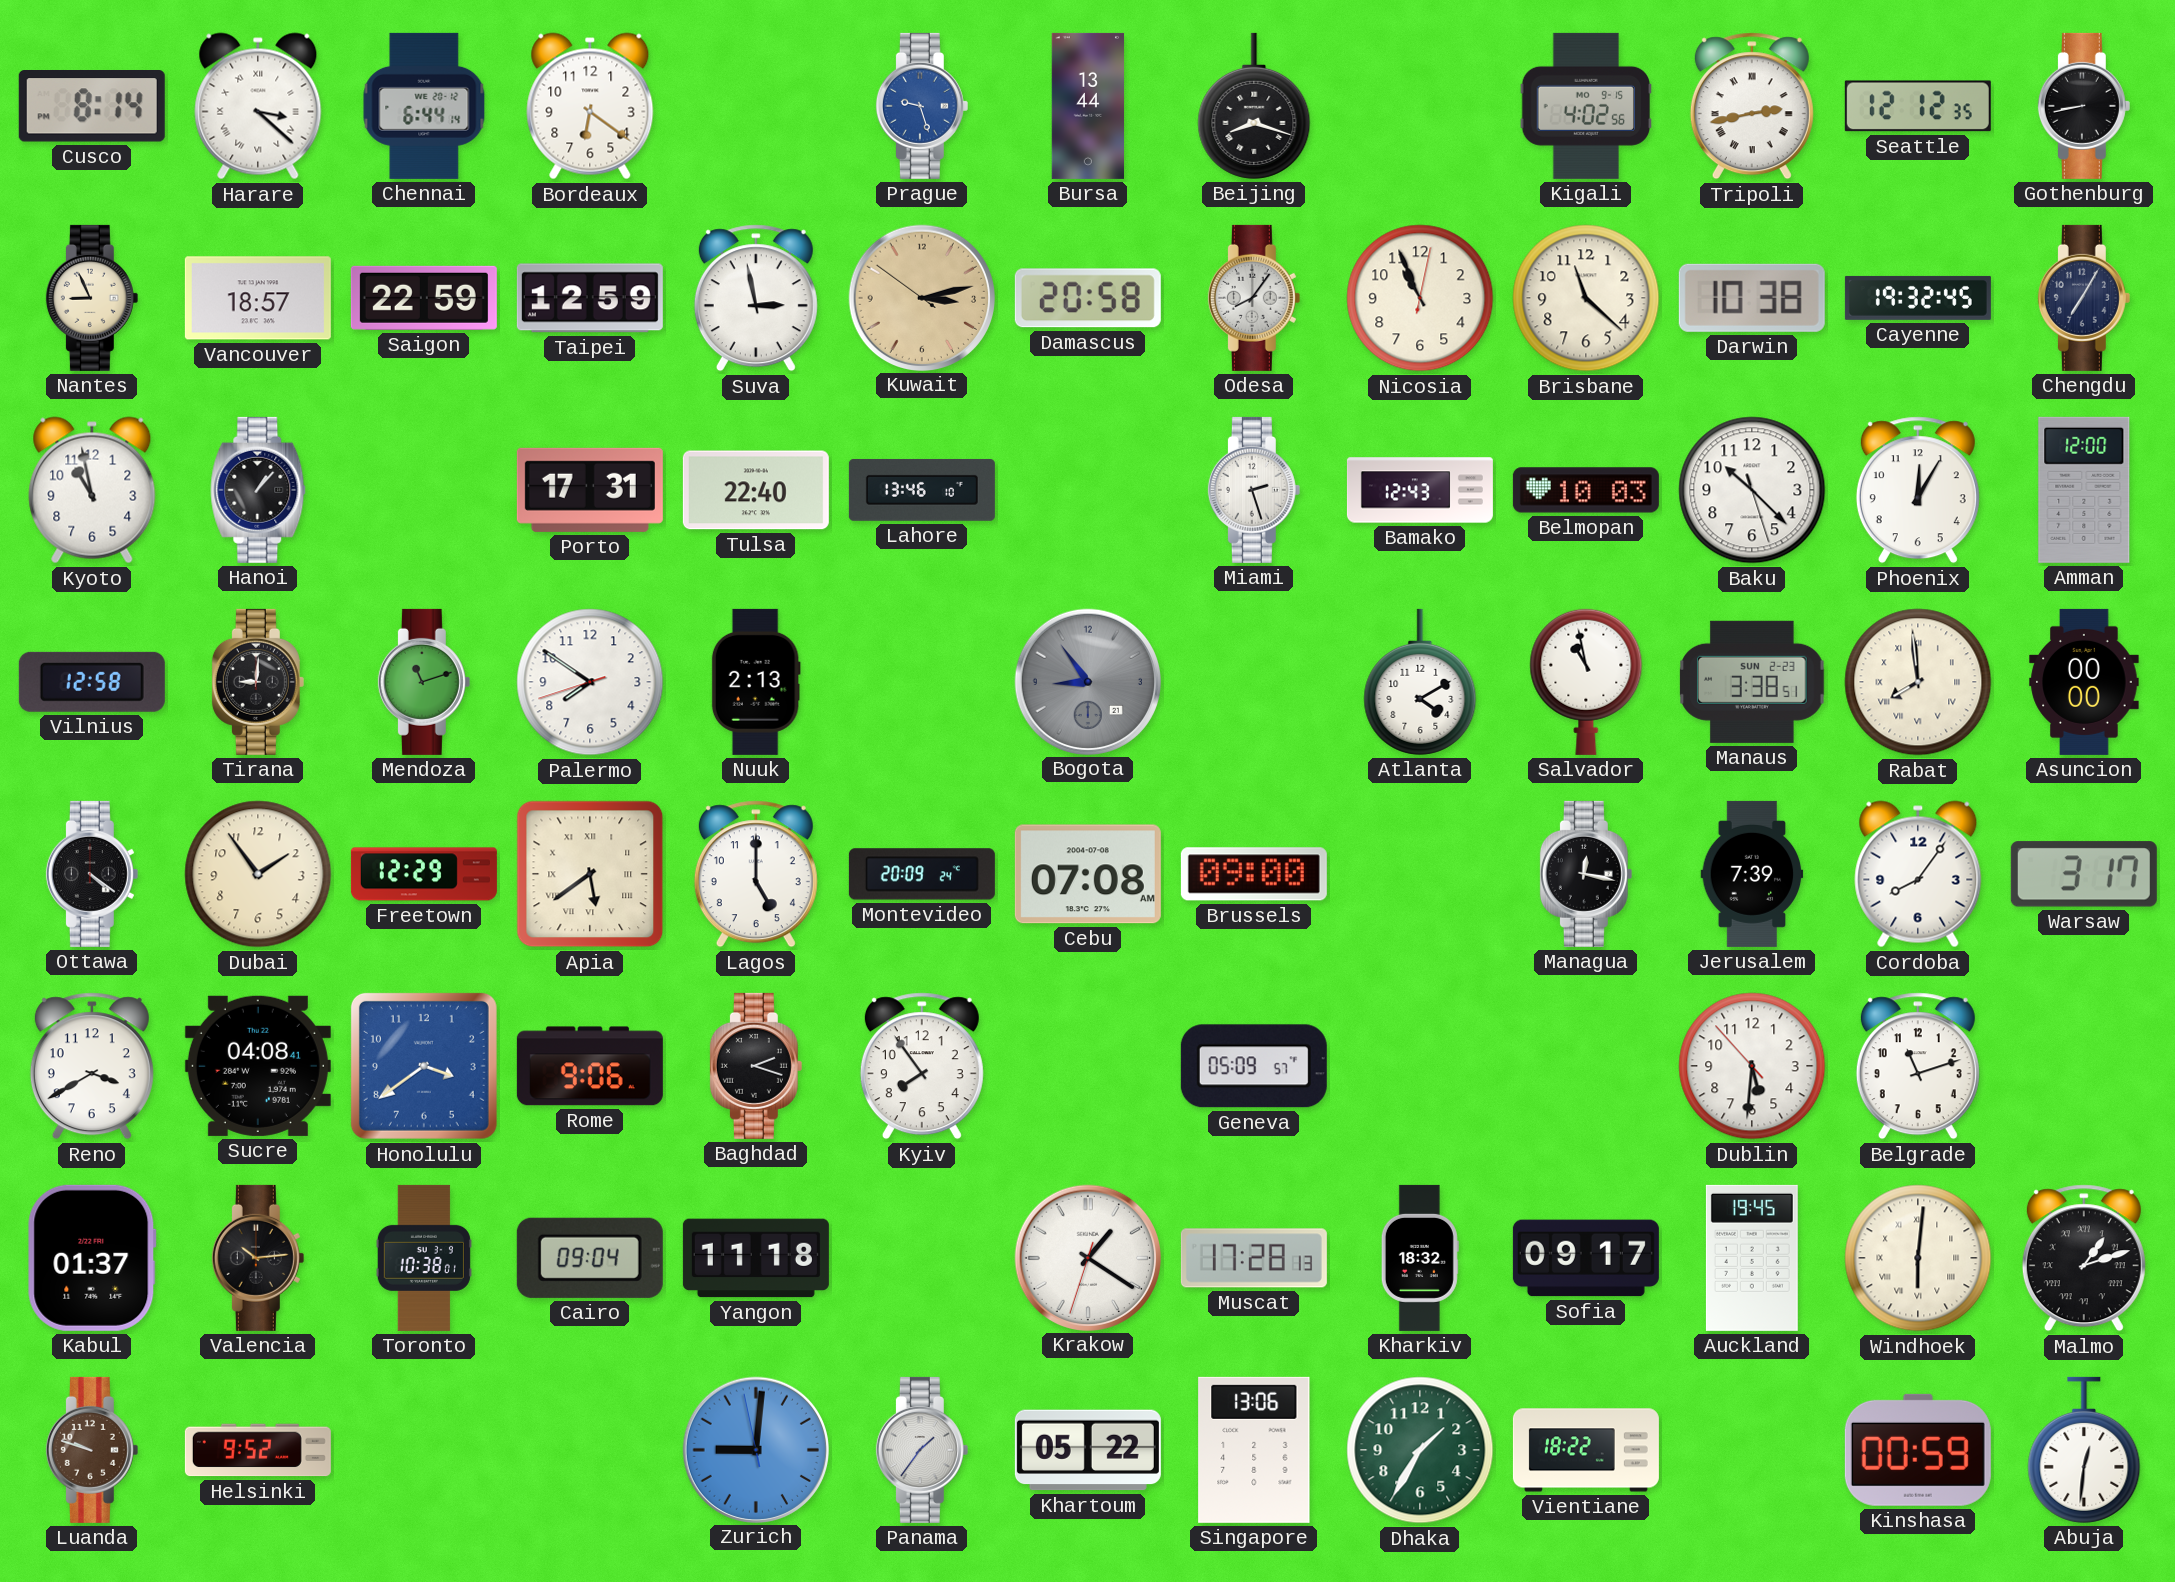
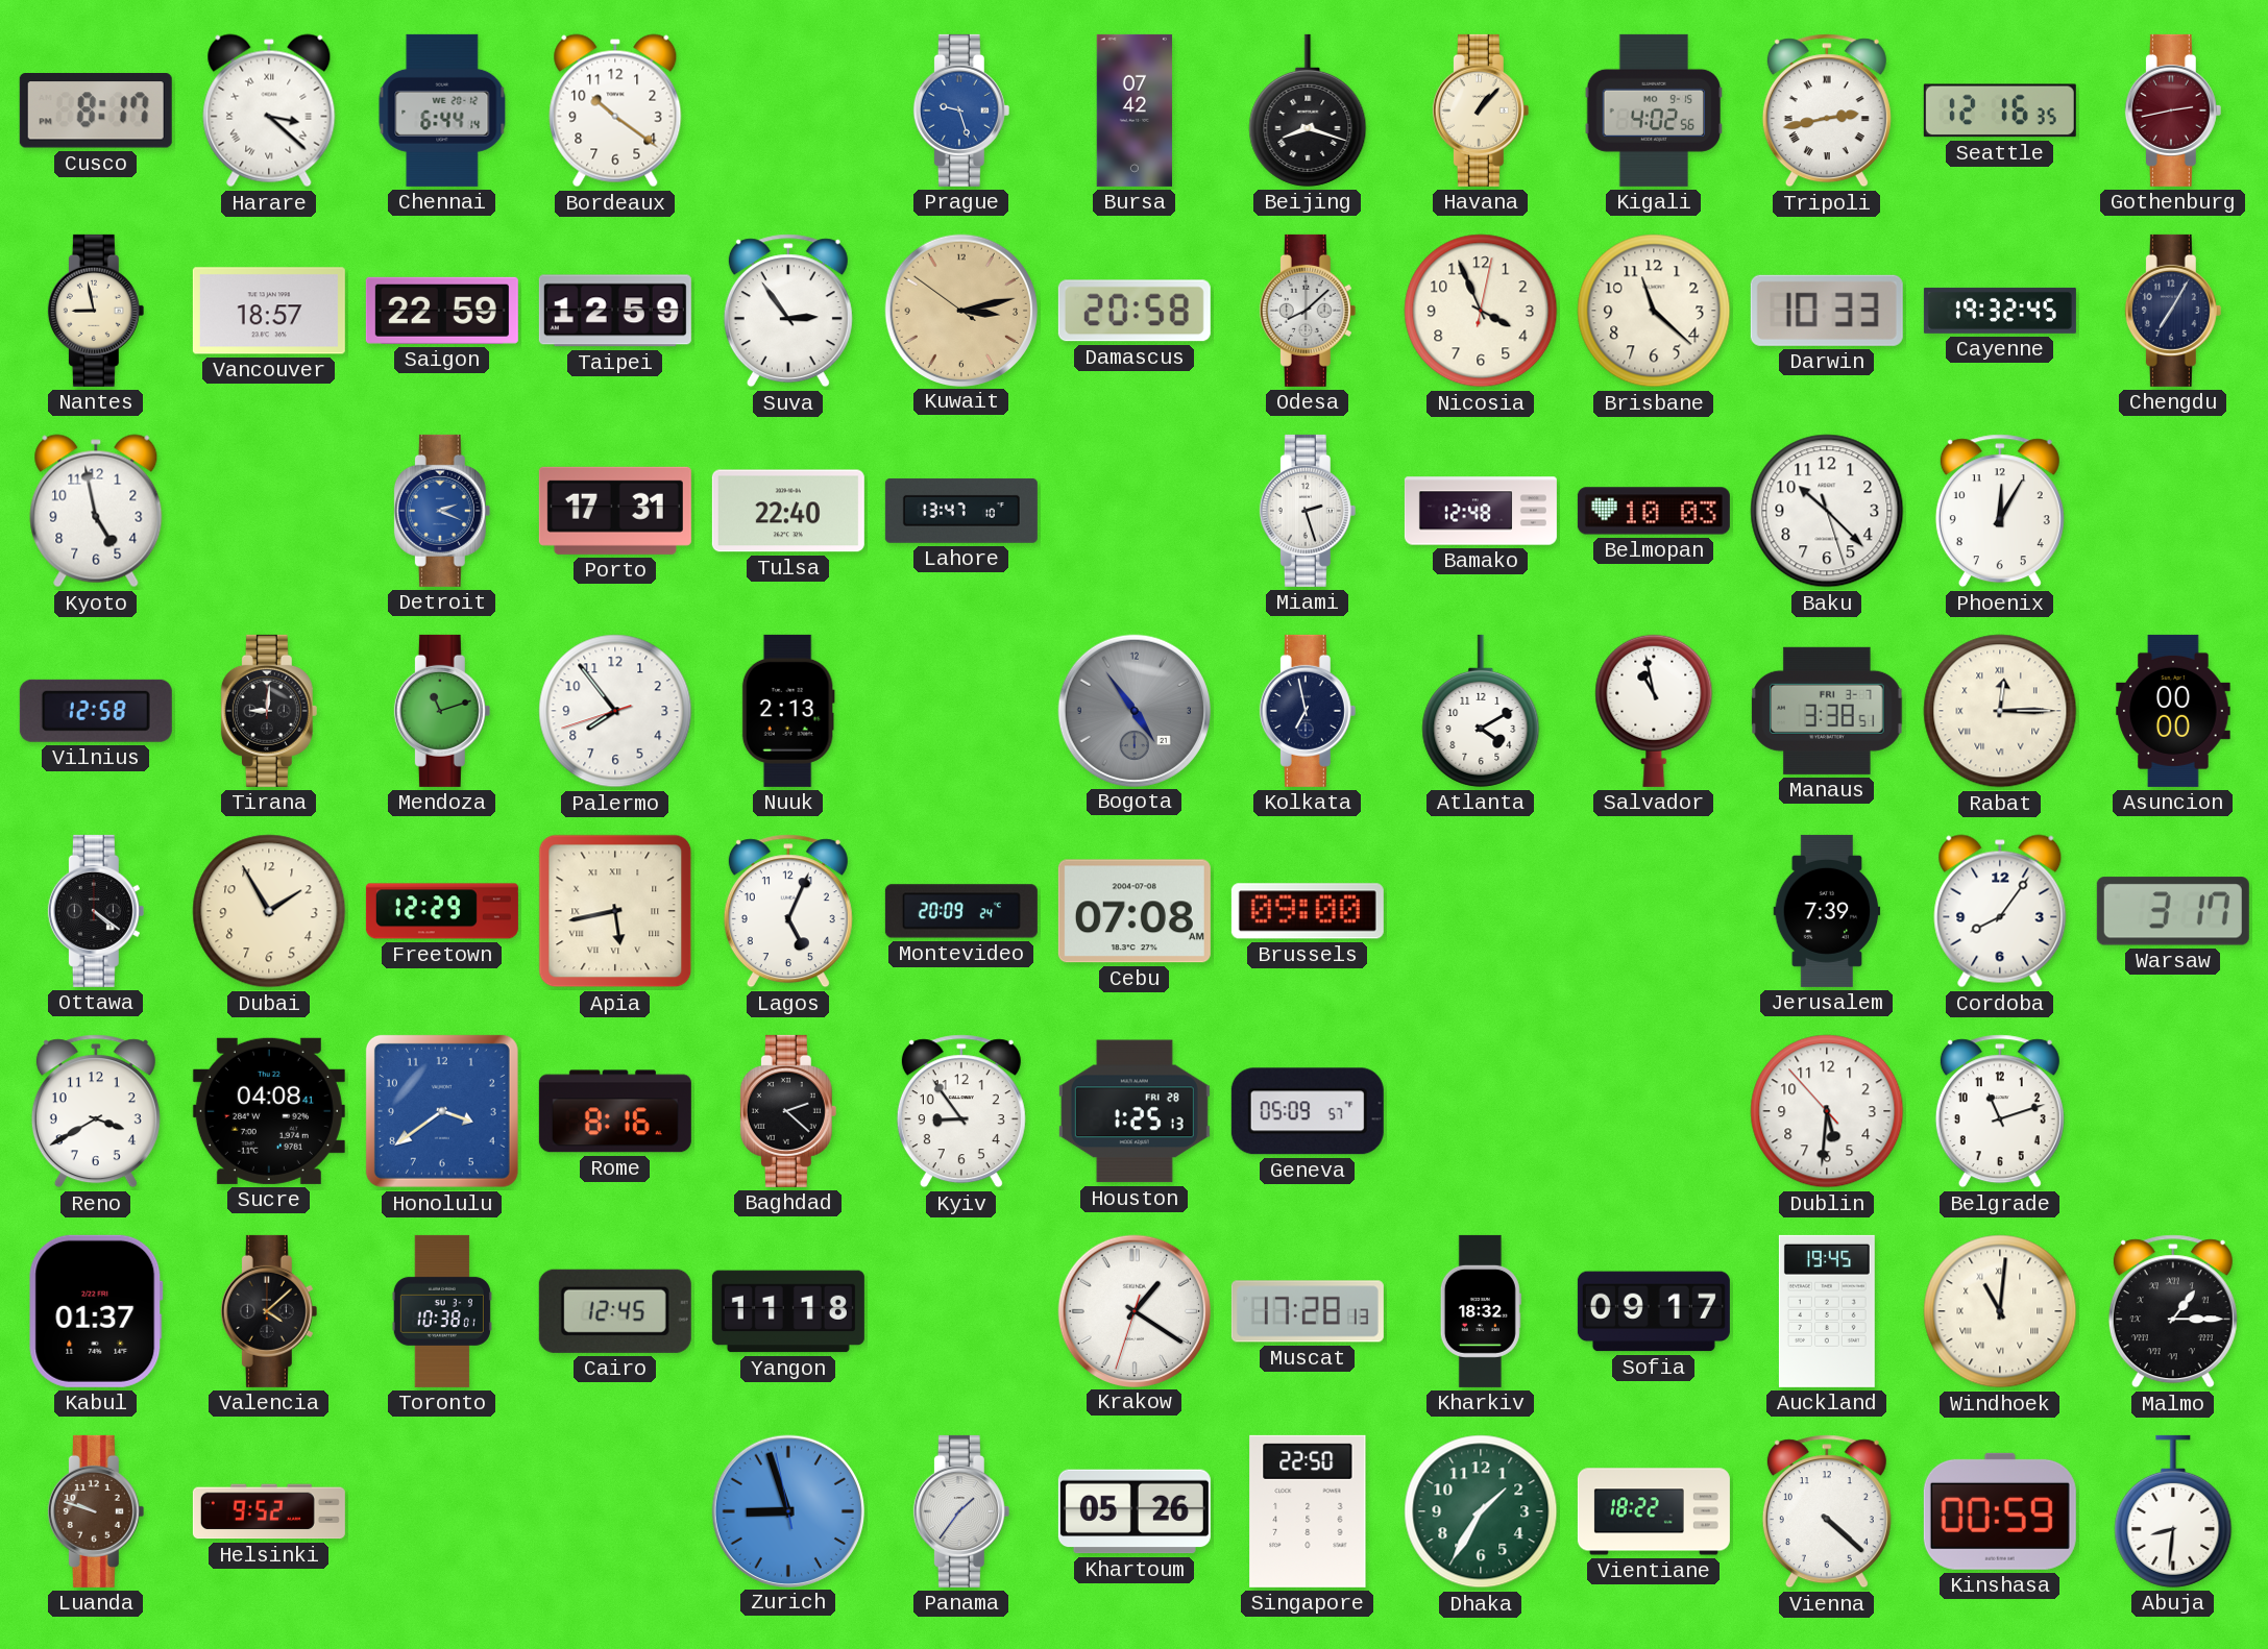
Cusco: 8:14 -> 8:17
Bordeaux: 6:21 -> 10:21
Bursa: 13:44 -> 07:42
Havana: none -> 1:07
Seattle: 12:12 -> 12:16
Gothenburg: 8:43 -> 2:43
Gothenburg dial: black -> burgundy
Nantes: 8:56 -> 8:58
Suva: 2:58 -> 2:54
Odesa: 8:06 -> 8:08
Nicosia: 10:56 -> 3:56
Darwin: 10:38 -> 10:33
Kyoto: 10:58 -> 4:58
Hanoi: 1:07 -> none
Detroit: none -> 2:19
Lahore: 13:46 -> 13:47
Bamako: 12:43 -> 12:48
Amman: 12:00 -> none
Palermo: 7:50 -> 7:53
Bogota: 8:54 -> 4:54
Kolkata: none -> 6:58
Manaus date: SUN 2-23 -> FRI 3-7
Rabat: 7:59 -> 12:15
Dubai: 1:54 -> 1:55
Apia: 5:39 -> 5:43
Lagos: 5:00 -> 5:04
Managua: 12:17 -> none
Rome: 9:06 -> 8:16
Baghdad: 2:18 -> 2:22
Kyiv: 7:54 -> 8:54
Houston: none -> 1:25
Valencia: 10:14 -> 4:08
Cairo: 09:04 -> 12:45
Windhoek: 6:01 -> 11:01
Malmo: 1:12 -> 1:15
Zurich: 9:00 -> 8:56
Khartoum: 05:22 -> 05:26
Singapore: 13:06 -> 22:50
Vienna: none -> 4:22
Abuja: 12:31 -> 8:31
